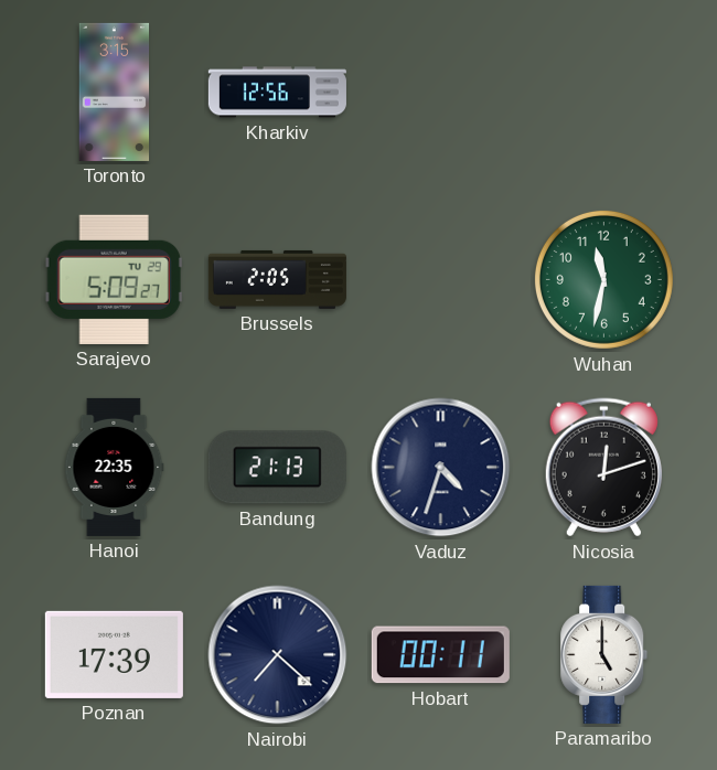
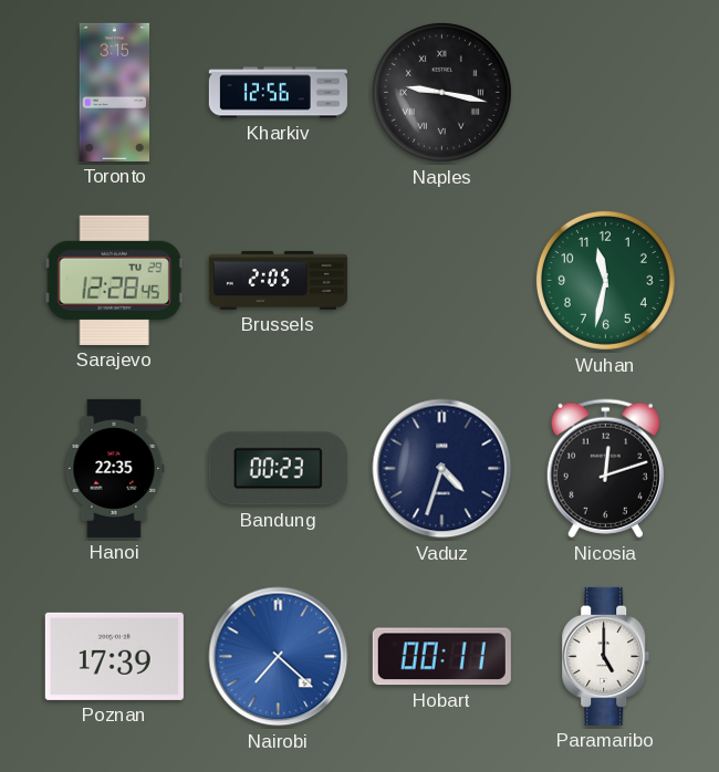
Naples: none -> 9:17
Sarajevo: 5:09 -> 12:28
Bandung: 21:13 -> 00:23
Nairobi dial: navy -> blue
